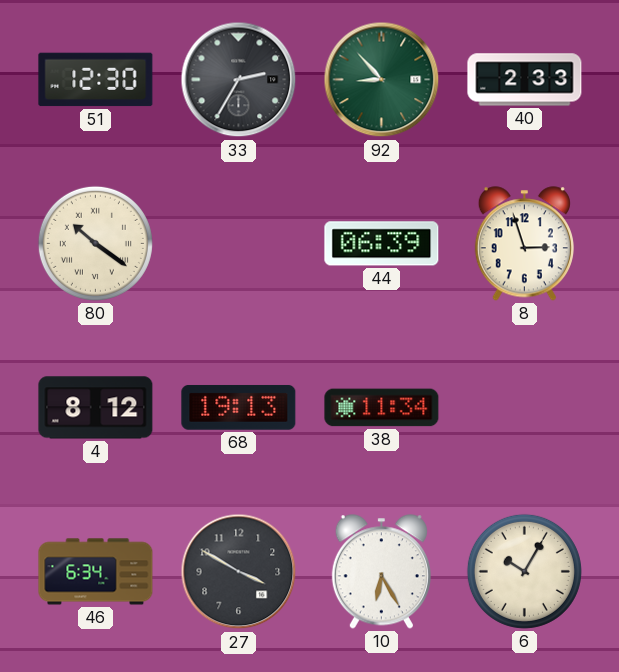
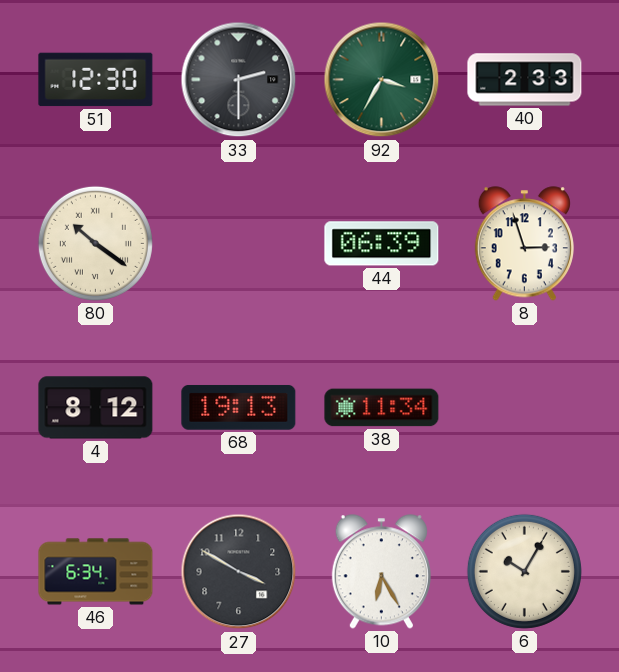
33: 2:35 -> 2:30
92: 8:53 -> 3:35
